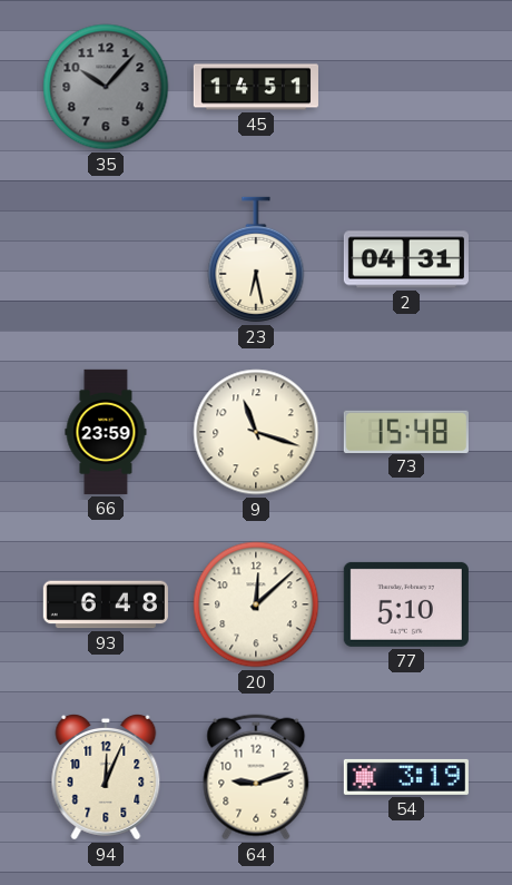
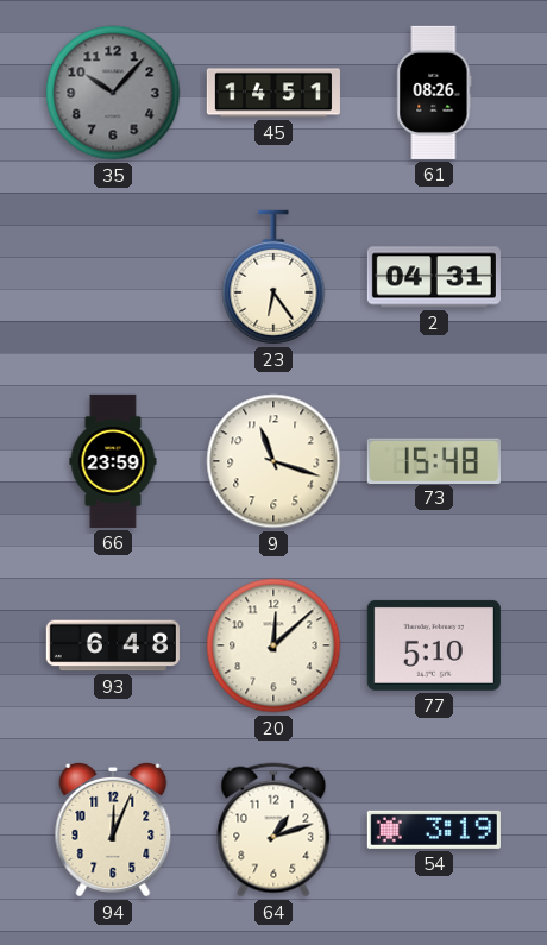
61: none -> 08:26
23: 6:28 -> 6:24
64: 9:12 -> 1:12
